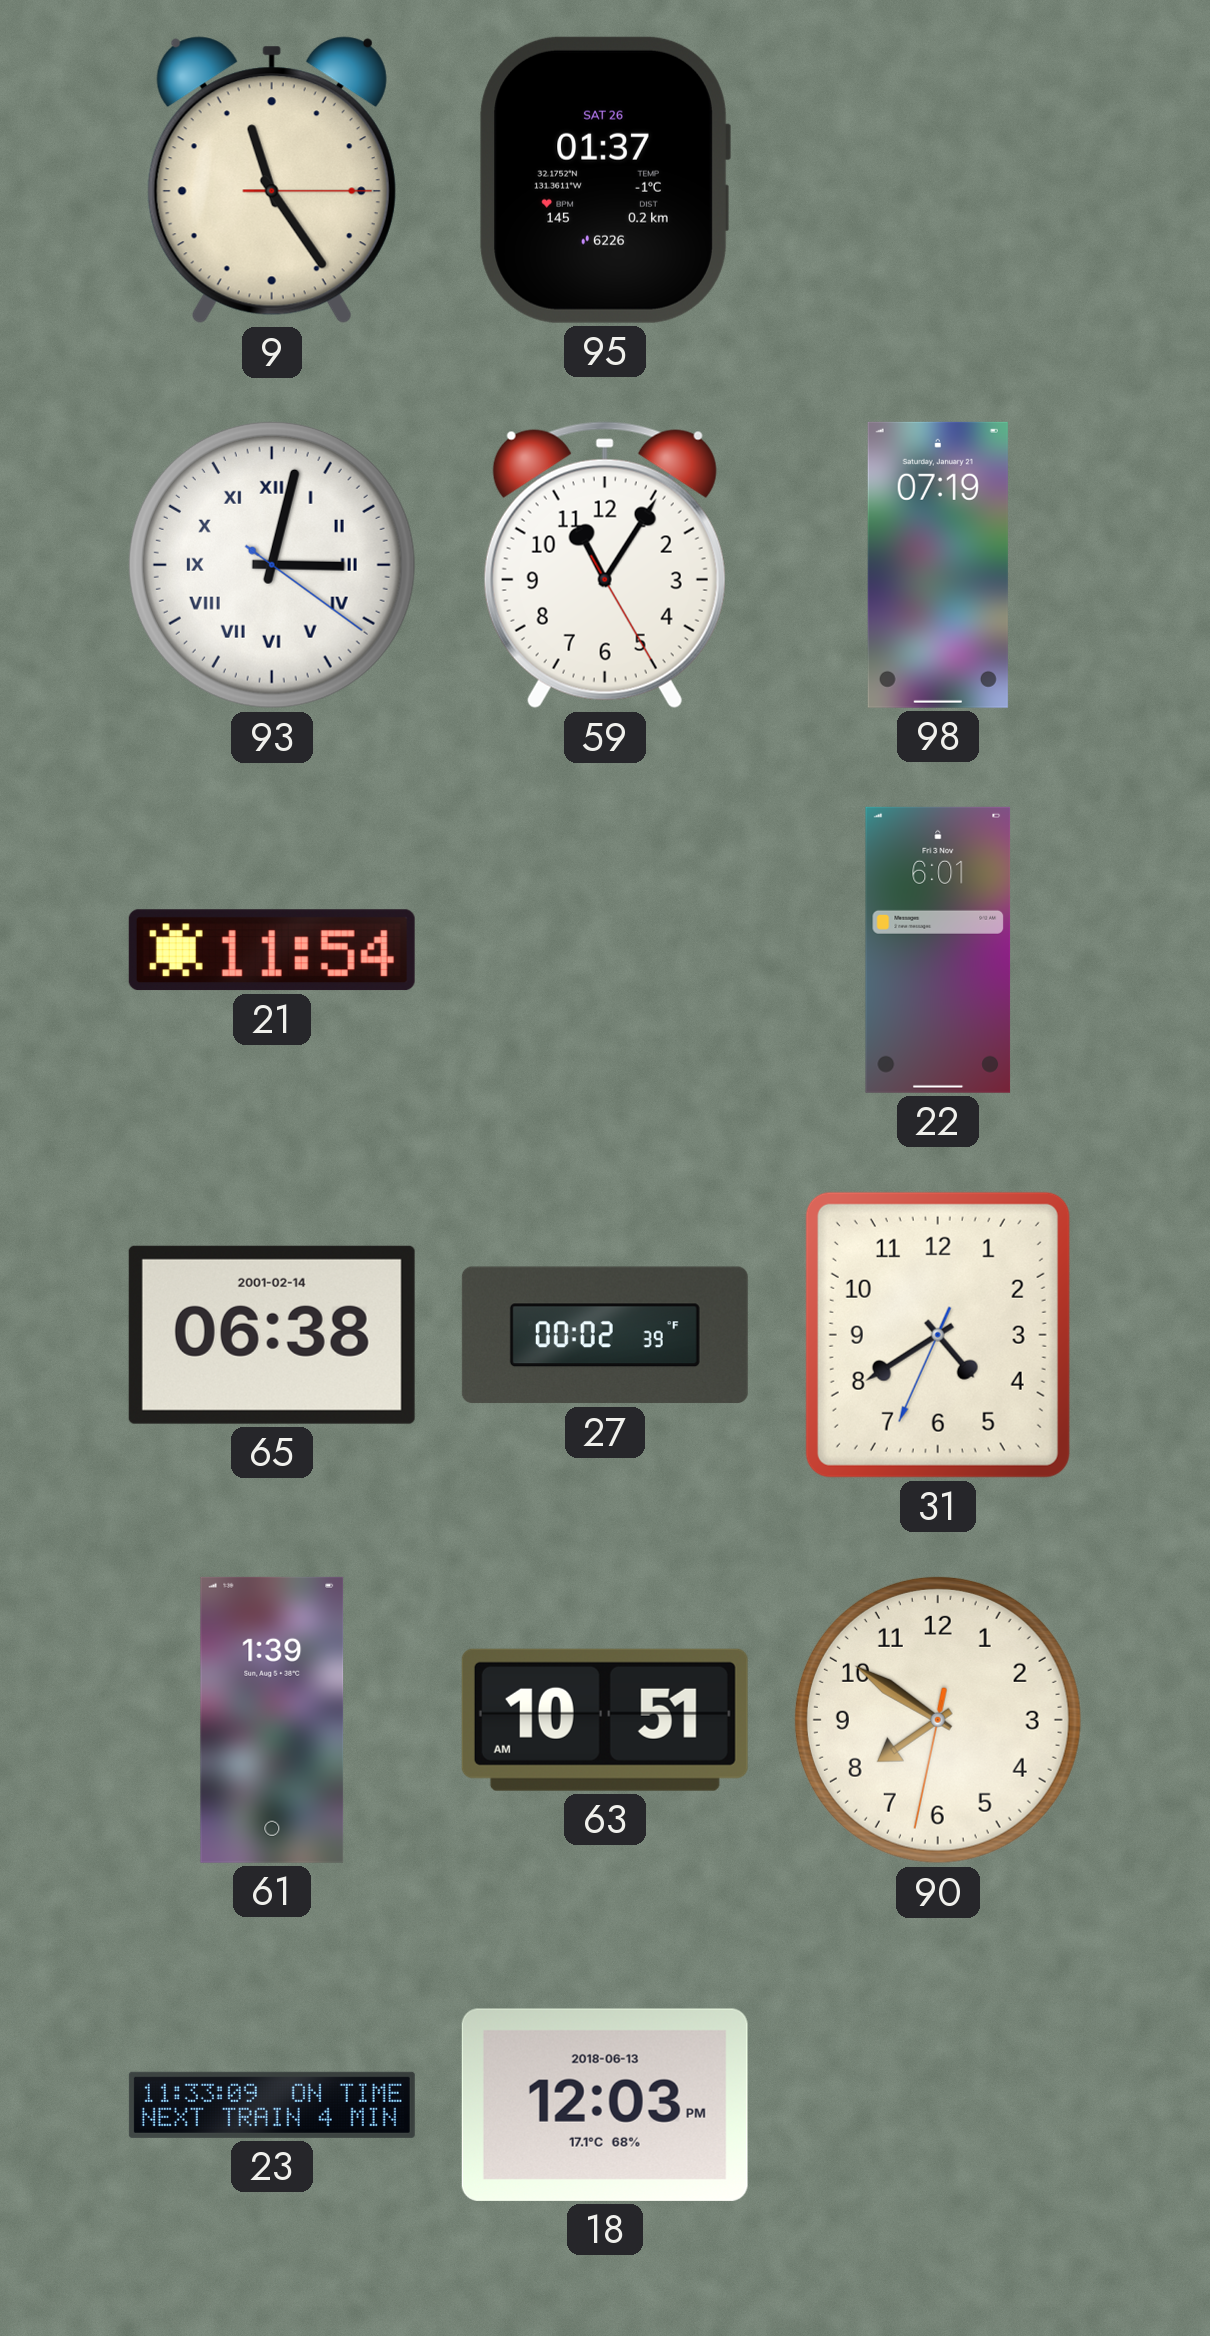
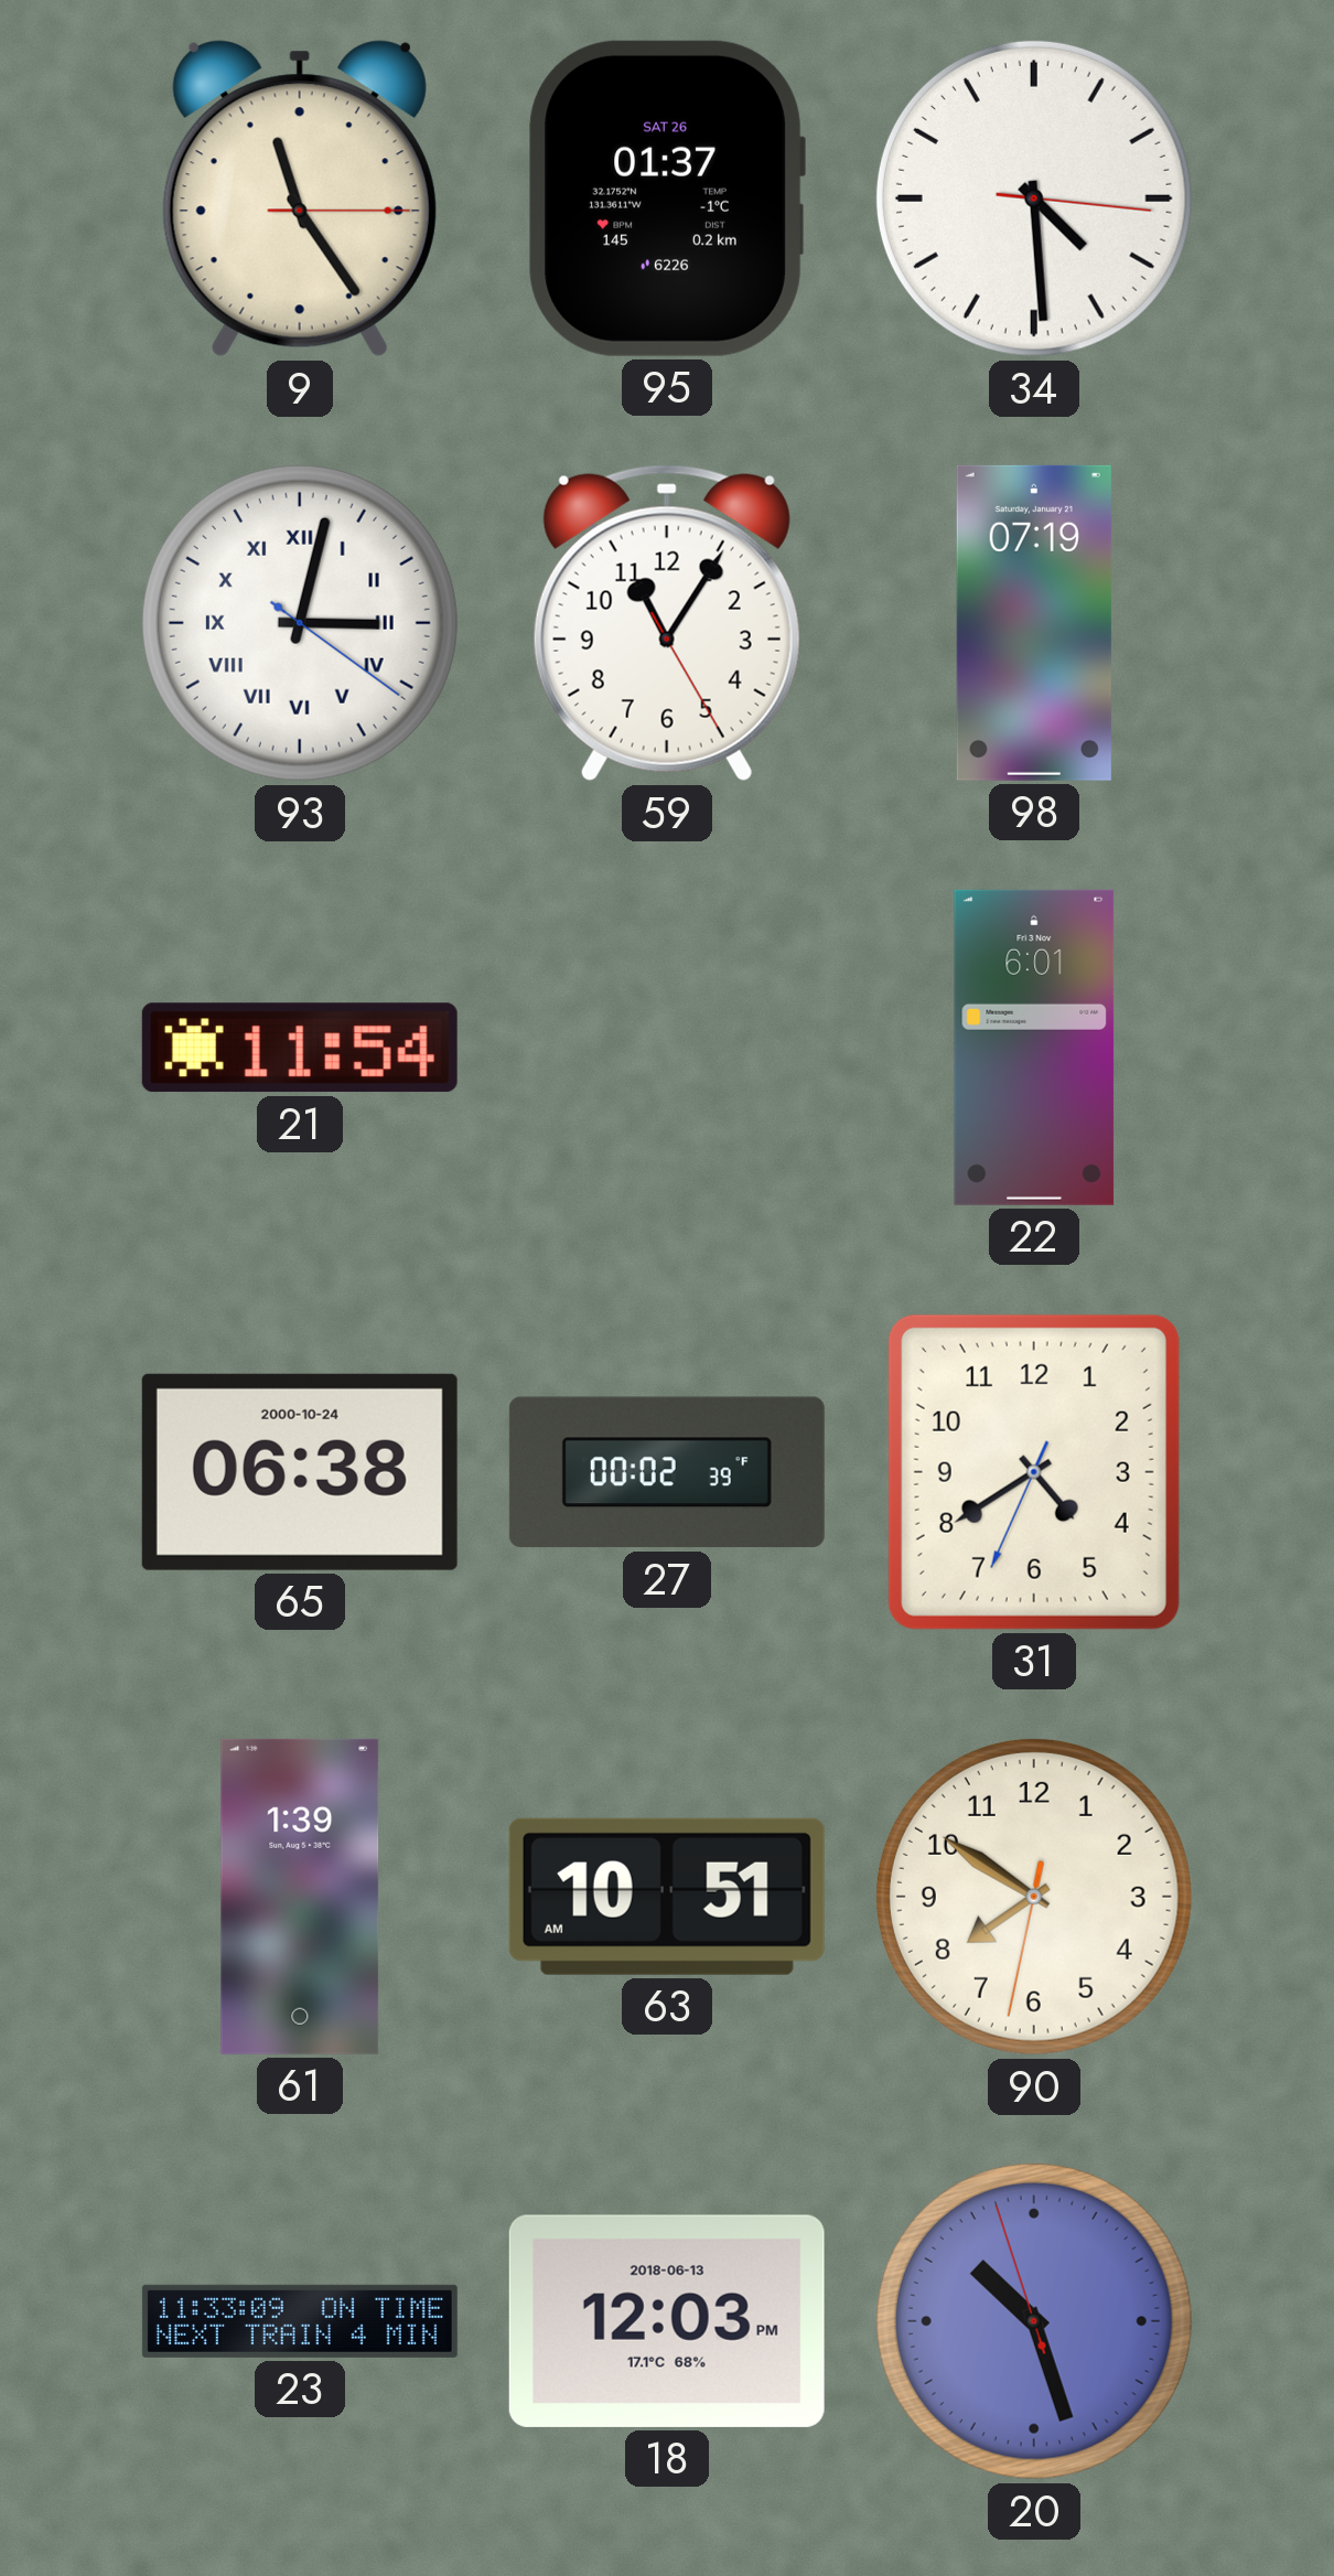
34: none -> 4:29
65 date: 2001-02-14 -> 2000-10-24
20: none -> 10:26
